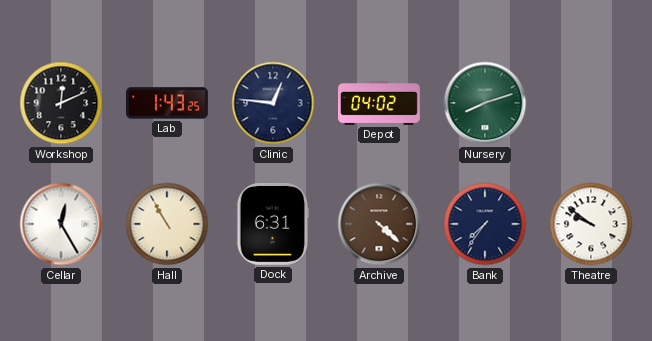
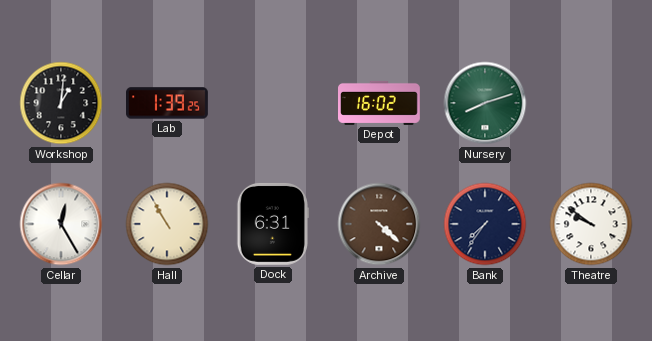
Workshop: 12:11 -> 1:01
Lab: 1:43 -> 1:39
Clinic: 12:46 -> none
Depot: 04:02 -> 16:02
